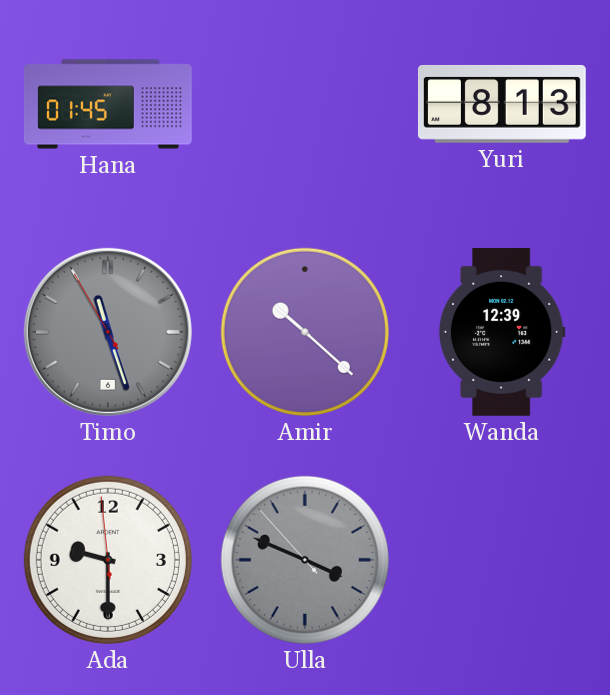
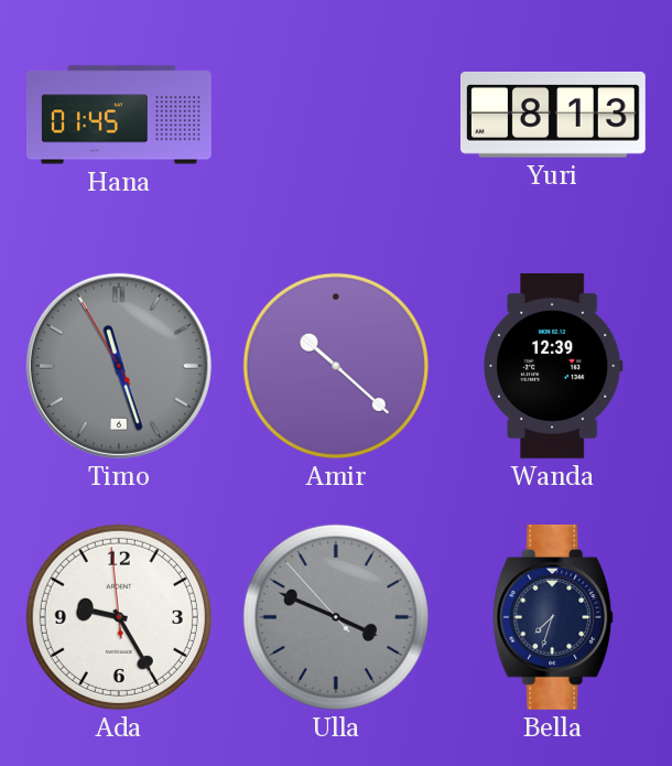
Ada: 9:29 -> 9:24
Bella: none -> 7:33
